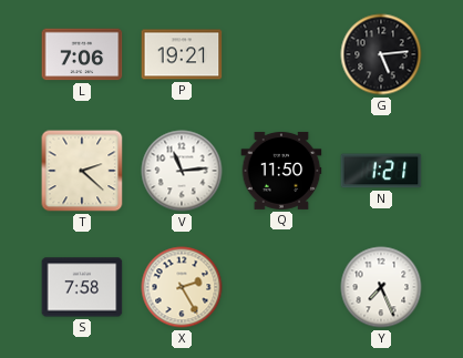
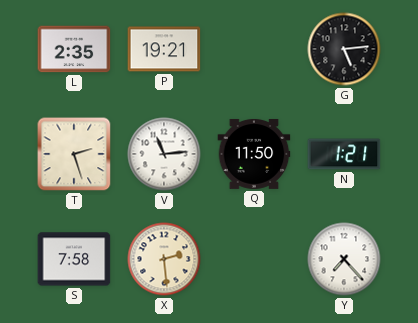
L: 7:06 -> 2:35
T: 2:22 -> 2:27
X: 2:25 -> 2:29
Y: 7:26 -> 7:23
